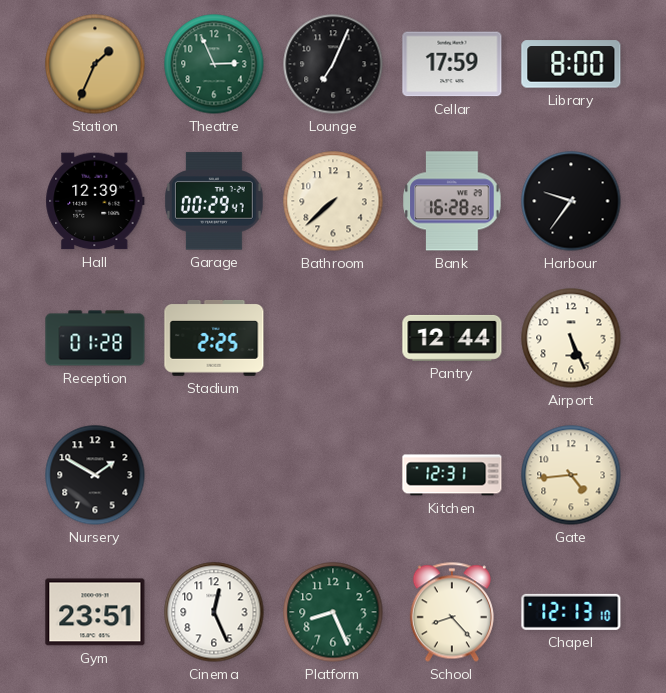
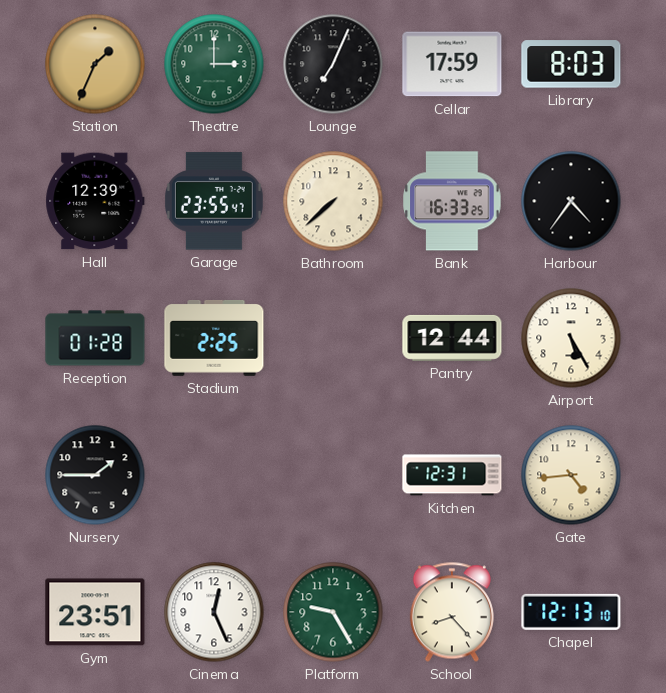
Theatre: 2:56 -> 3:00
Library: 8:00 -> 8:03
Garage: 00:29 -> 23:55
Bank: 16:28 -> 16:33
Harbour: 9:36 -> 4:36
Airport: 5:26 -> 5:25
Nursery: 1:50 -> 1:45
Platform: 8:26 -> 9:25
